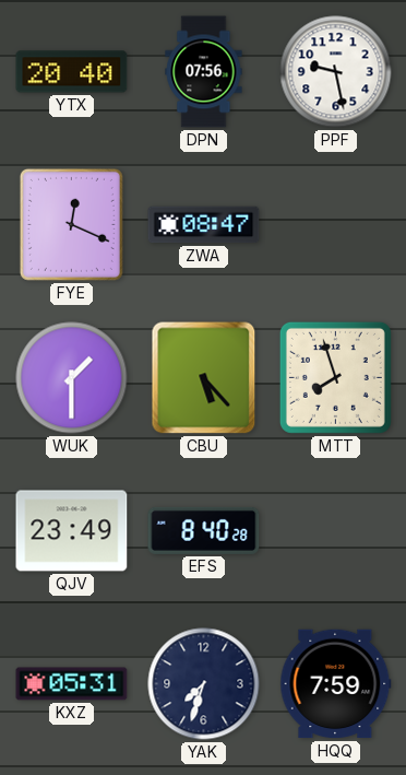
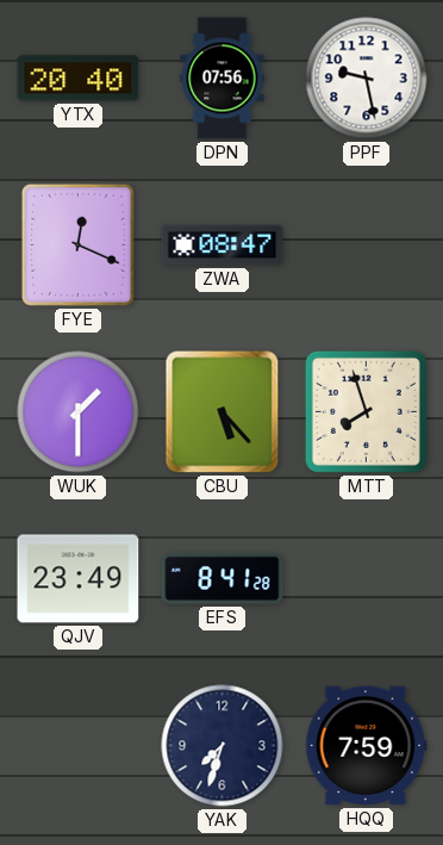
EFS: 8:40 -> 8:41
KXZ: 05:31 -> none
